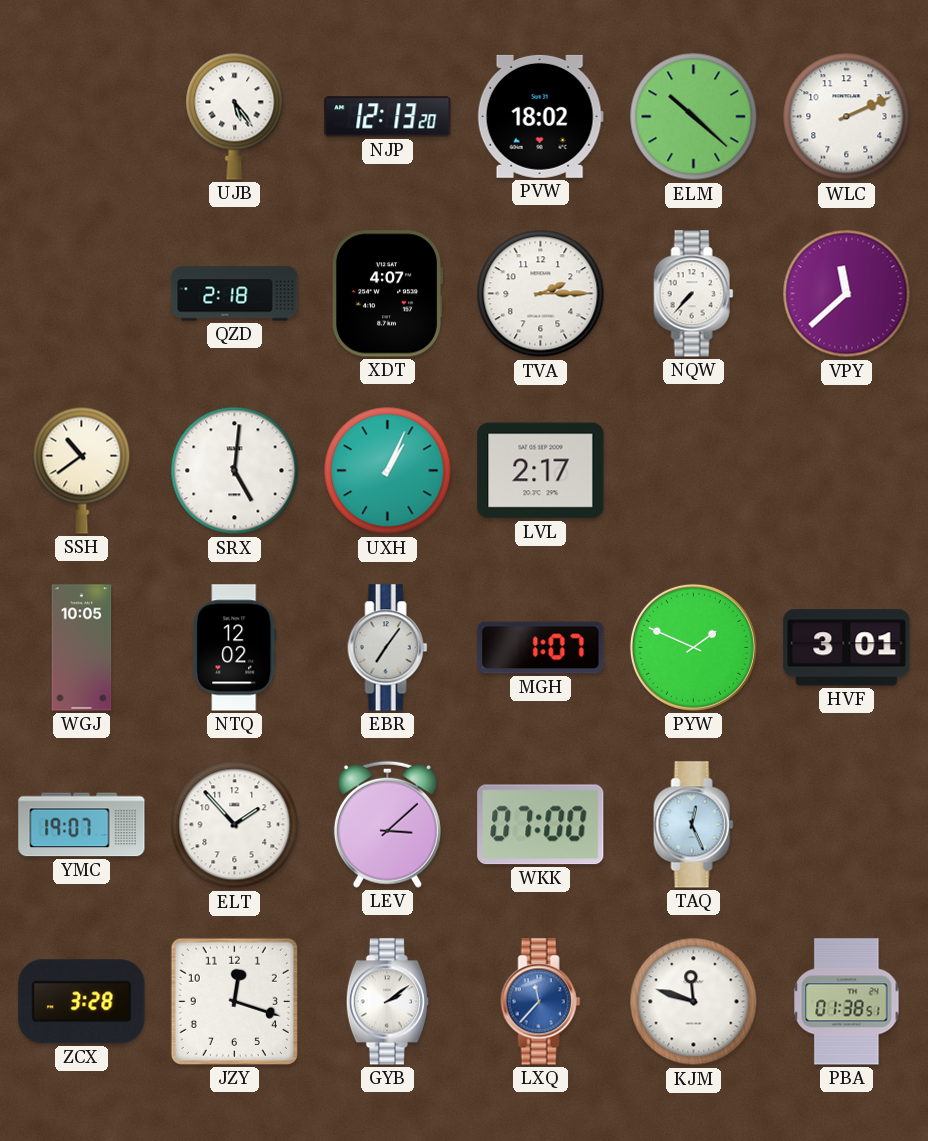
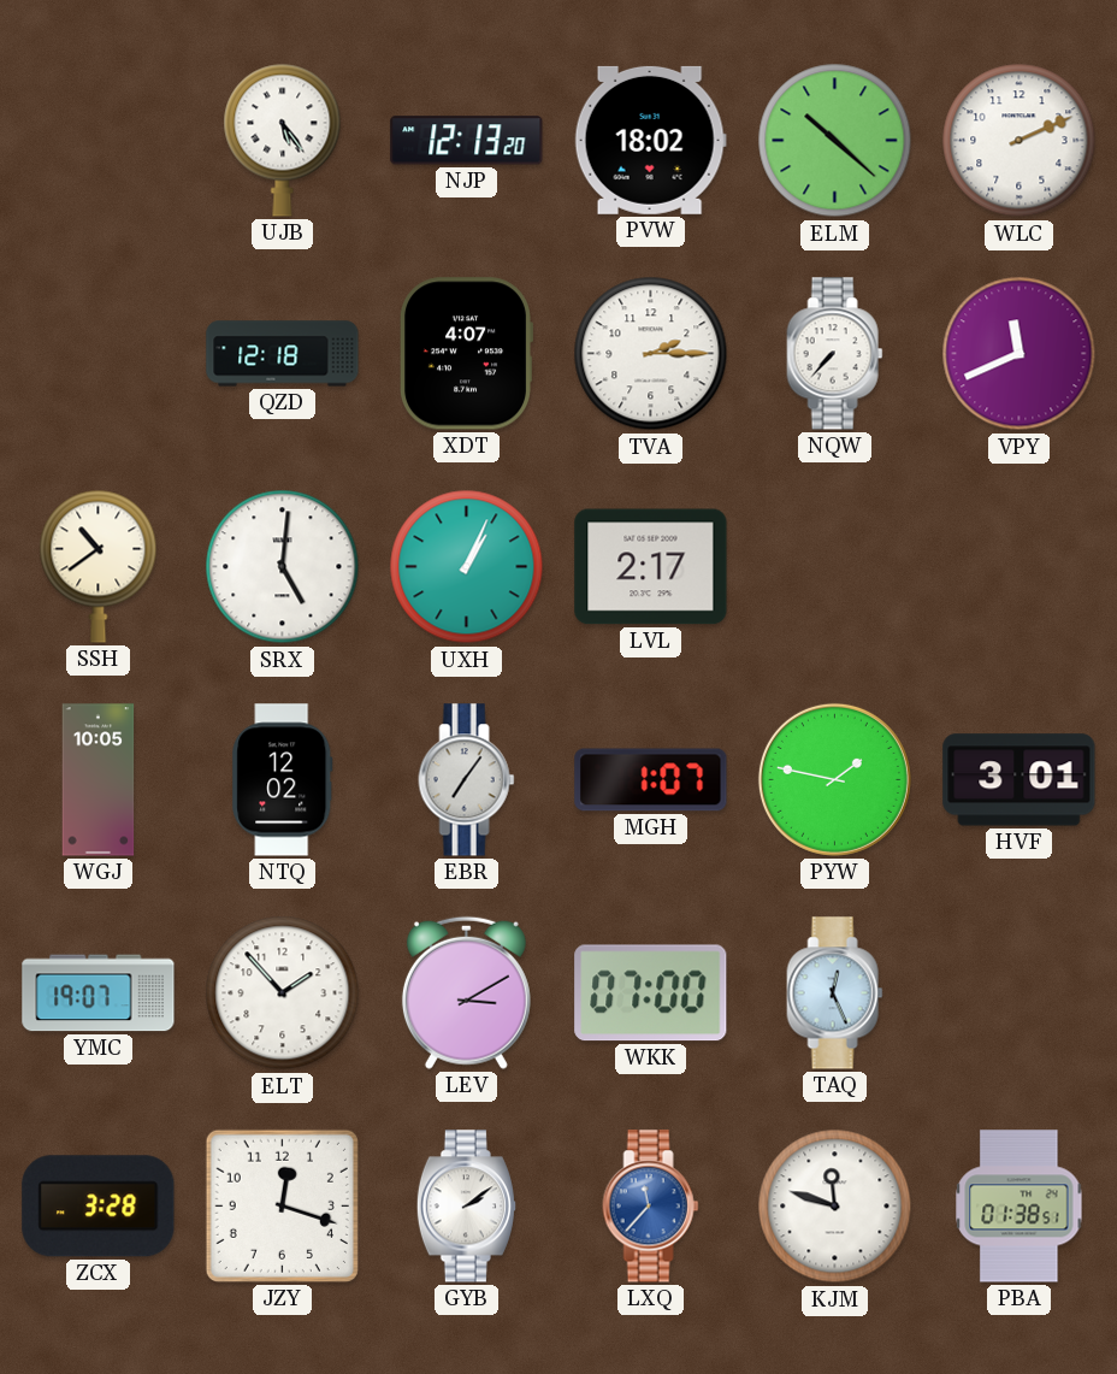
QZD: 2:18 -> 12:18
VPY: 11:38 -> 11:41
PYW: 1:49 -> 1:47
LEV: 3:08 -> 3:10
